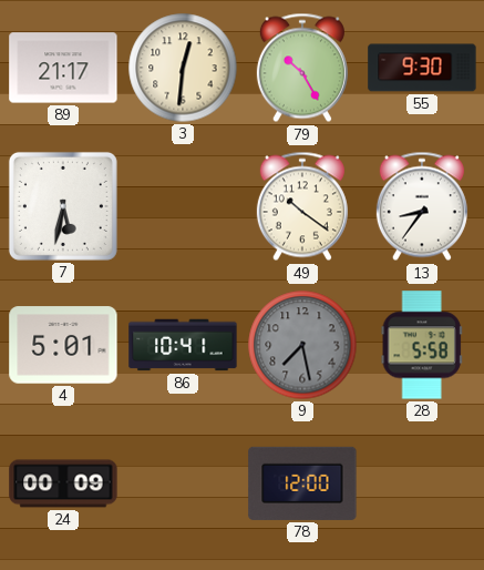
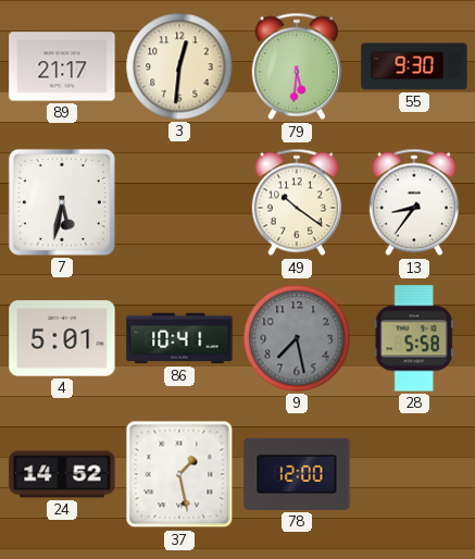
79: 10:25 -> 5:31
24: 00:09 -> 14:52
37: none -> 1:28
